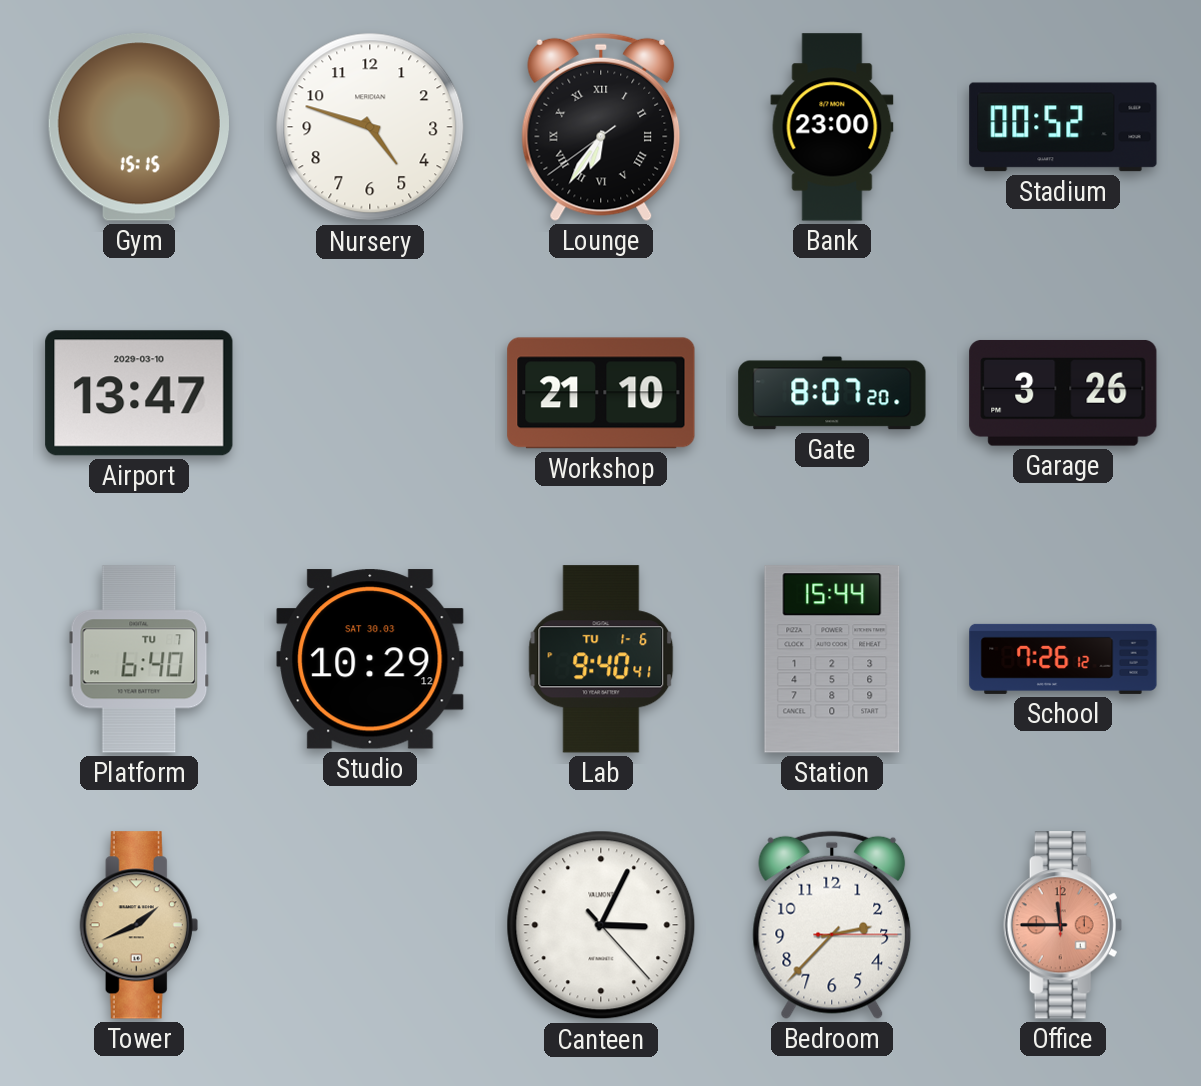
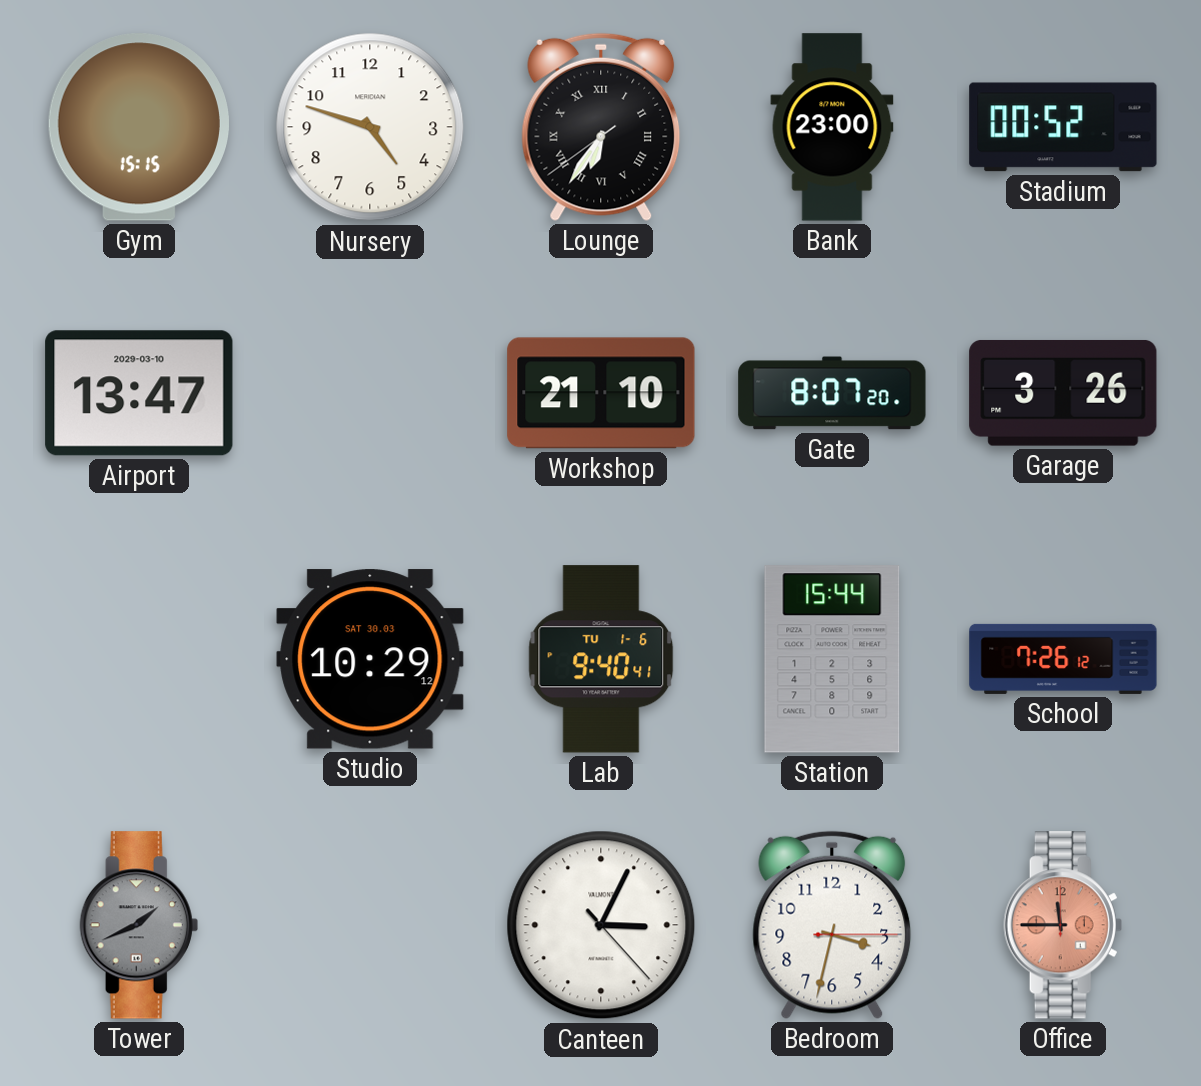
Platform: 6:40 -> none
Tower dial: champagne -> grey
Bedroom: 2:37 -> 3:32
